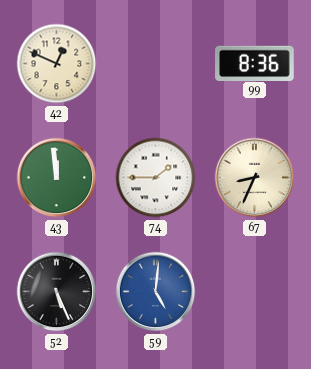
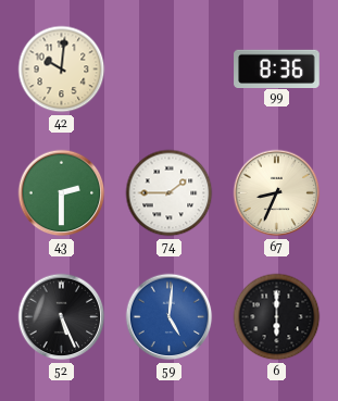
42: 12:49 -> 10:01
43: 11:59 -> 2:30
6: none -> 6:00
